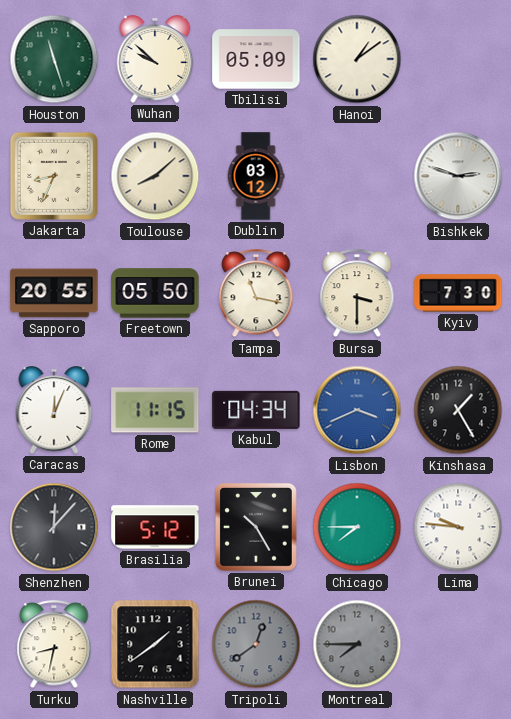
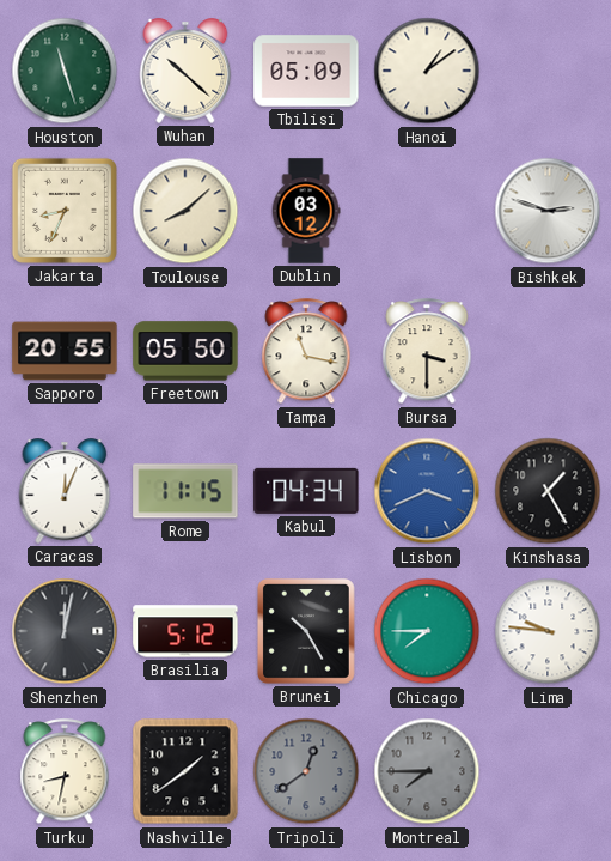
Wuhan: 9:52 -> 10:22
Kyiv: 7:30 -> none
Shenzhen: 12:07 -> 12:02
